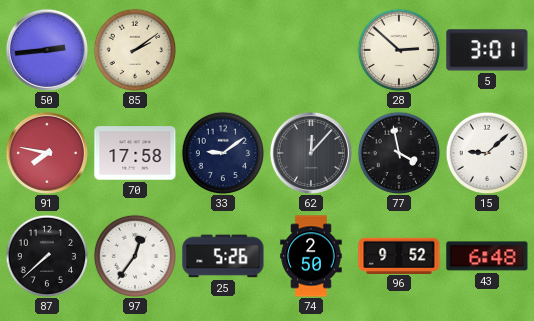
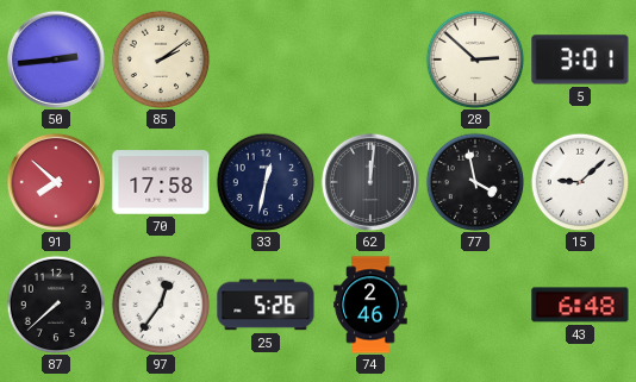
91: 7:47 -> 7:52
33: 9:09 -> 12:32
62: 12:07 -> 12:01
74: 2:50 -> 2:46
96: 9:52 -> none
